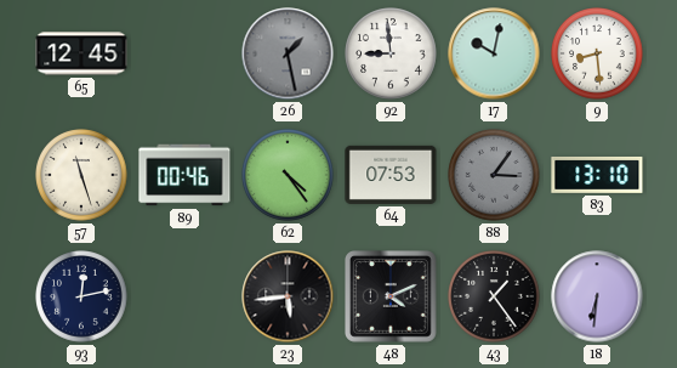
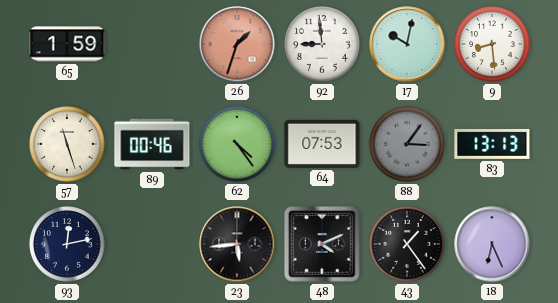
65: 12:45 -> 1:59
26: 1:28 -> 1:33
26 dial: grey -> salmon
83: 13:10 -> 13:13
18: 6:31 -> 6:26
